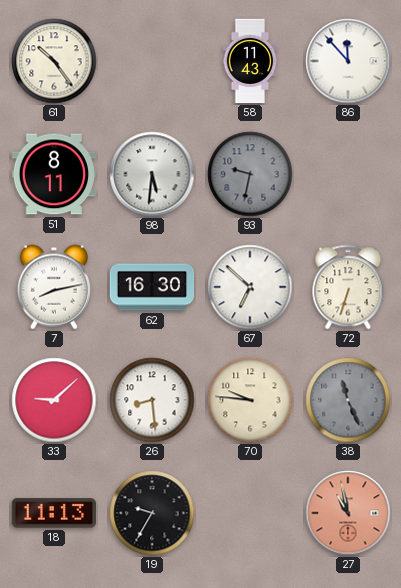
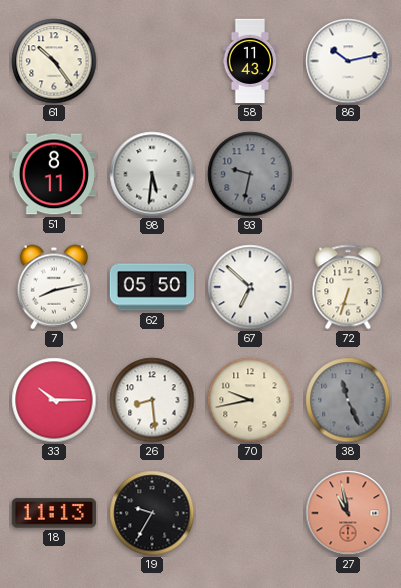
86: 11:53 -> 10:13
62: 16:30 -> 05:50
33: 9:08 -> 10:15
70: 9:46 -> 9:43
